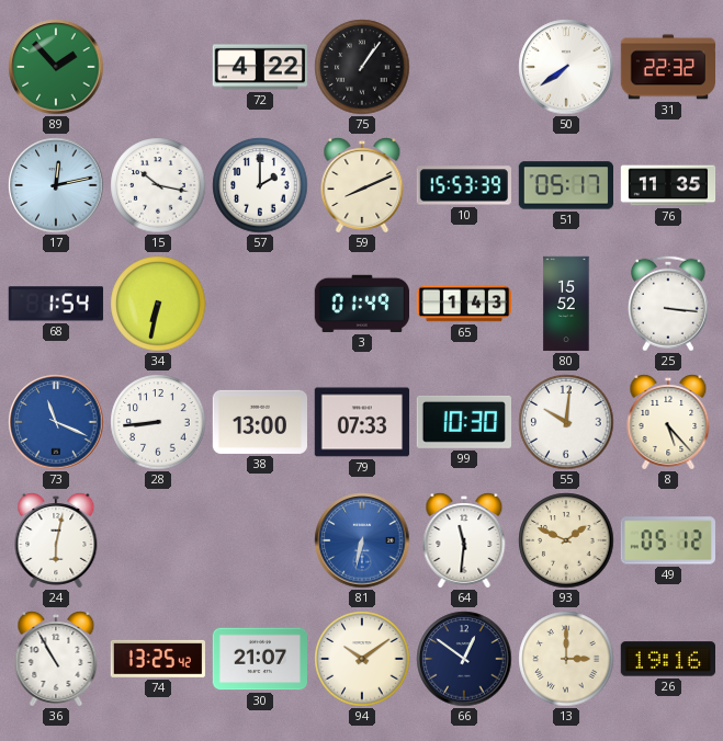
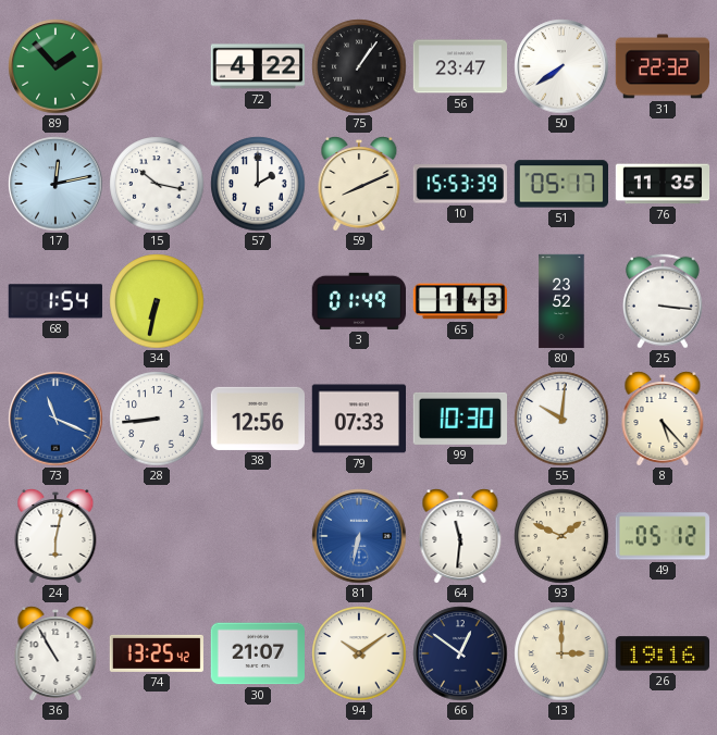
56: none -> 23:47
80: 15:52 -> 23:52
38: 13:00 -> 12:56
